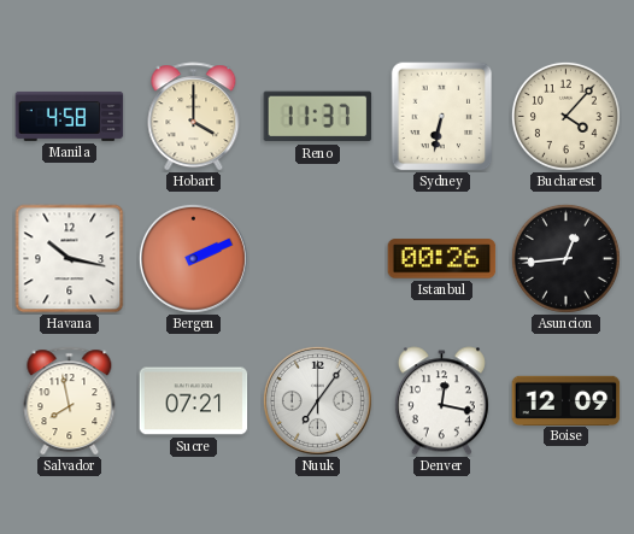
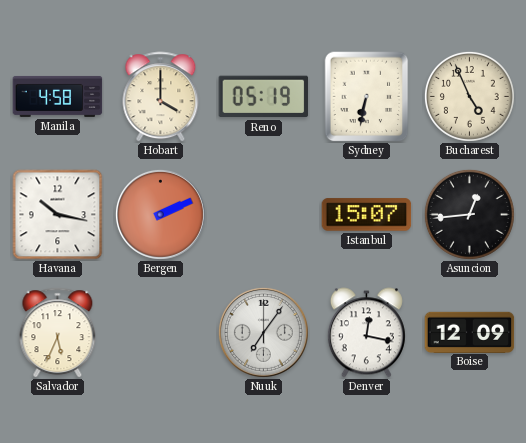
Reno: 11:37 -> 05:19
Bucharest: 4:07 -> 4:56
Istanbul: 00:26 -> 15:07
Salvador: 7:58 -> 5:34
Sucre: 07:21 -> none
